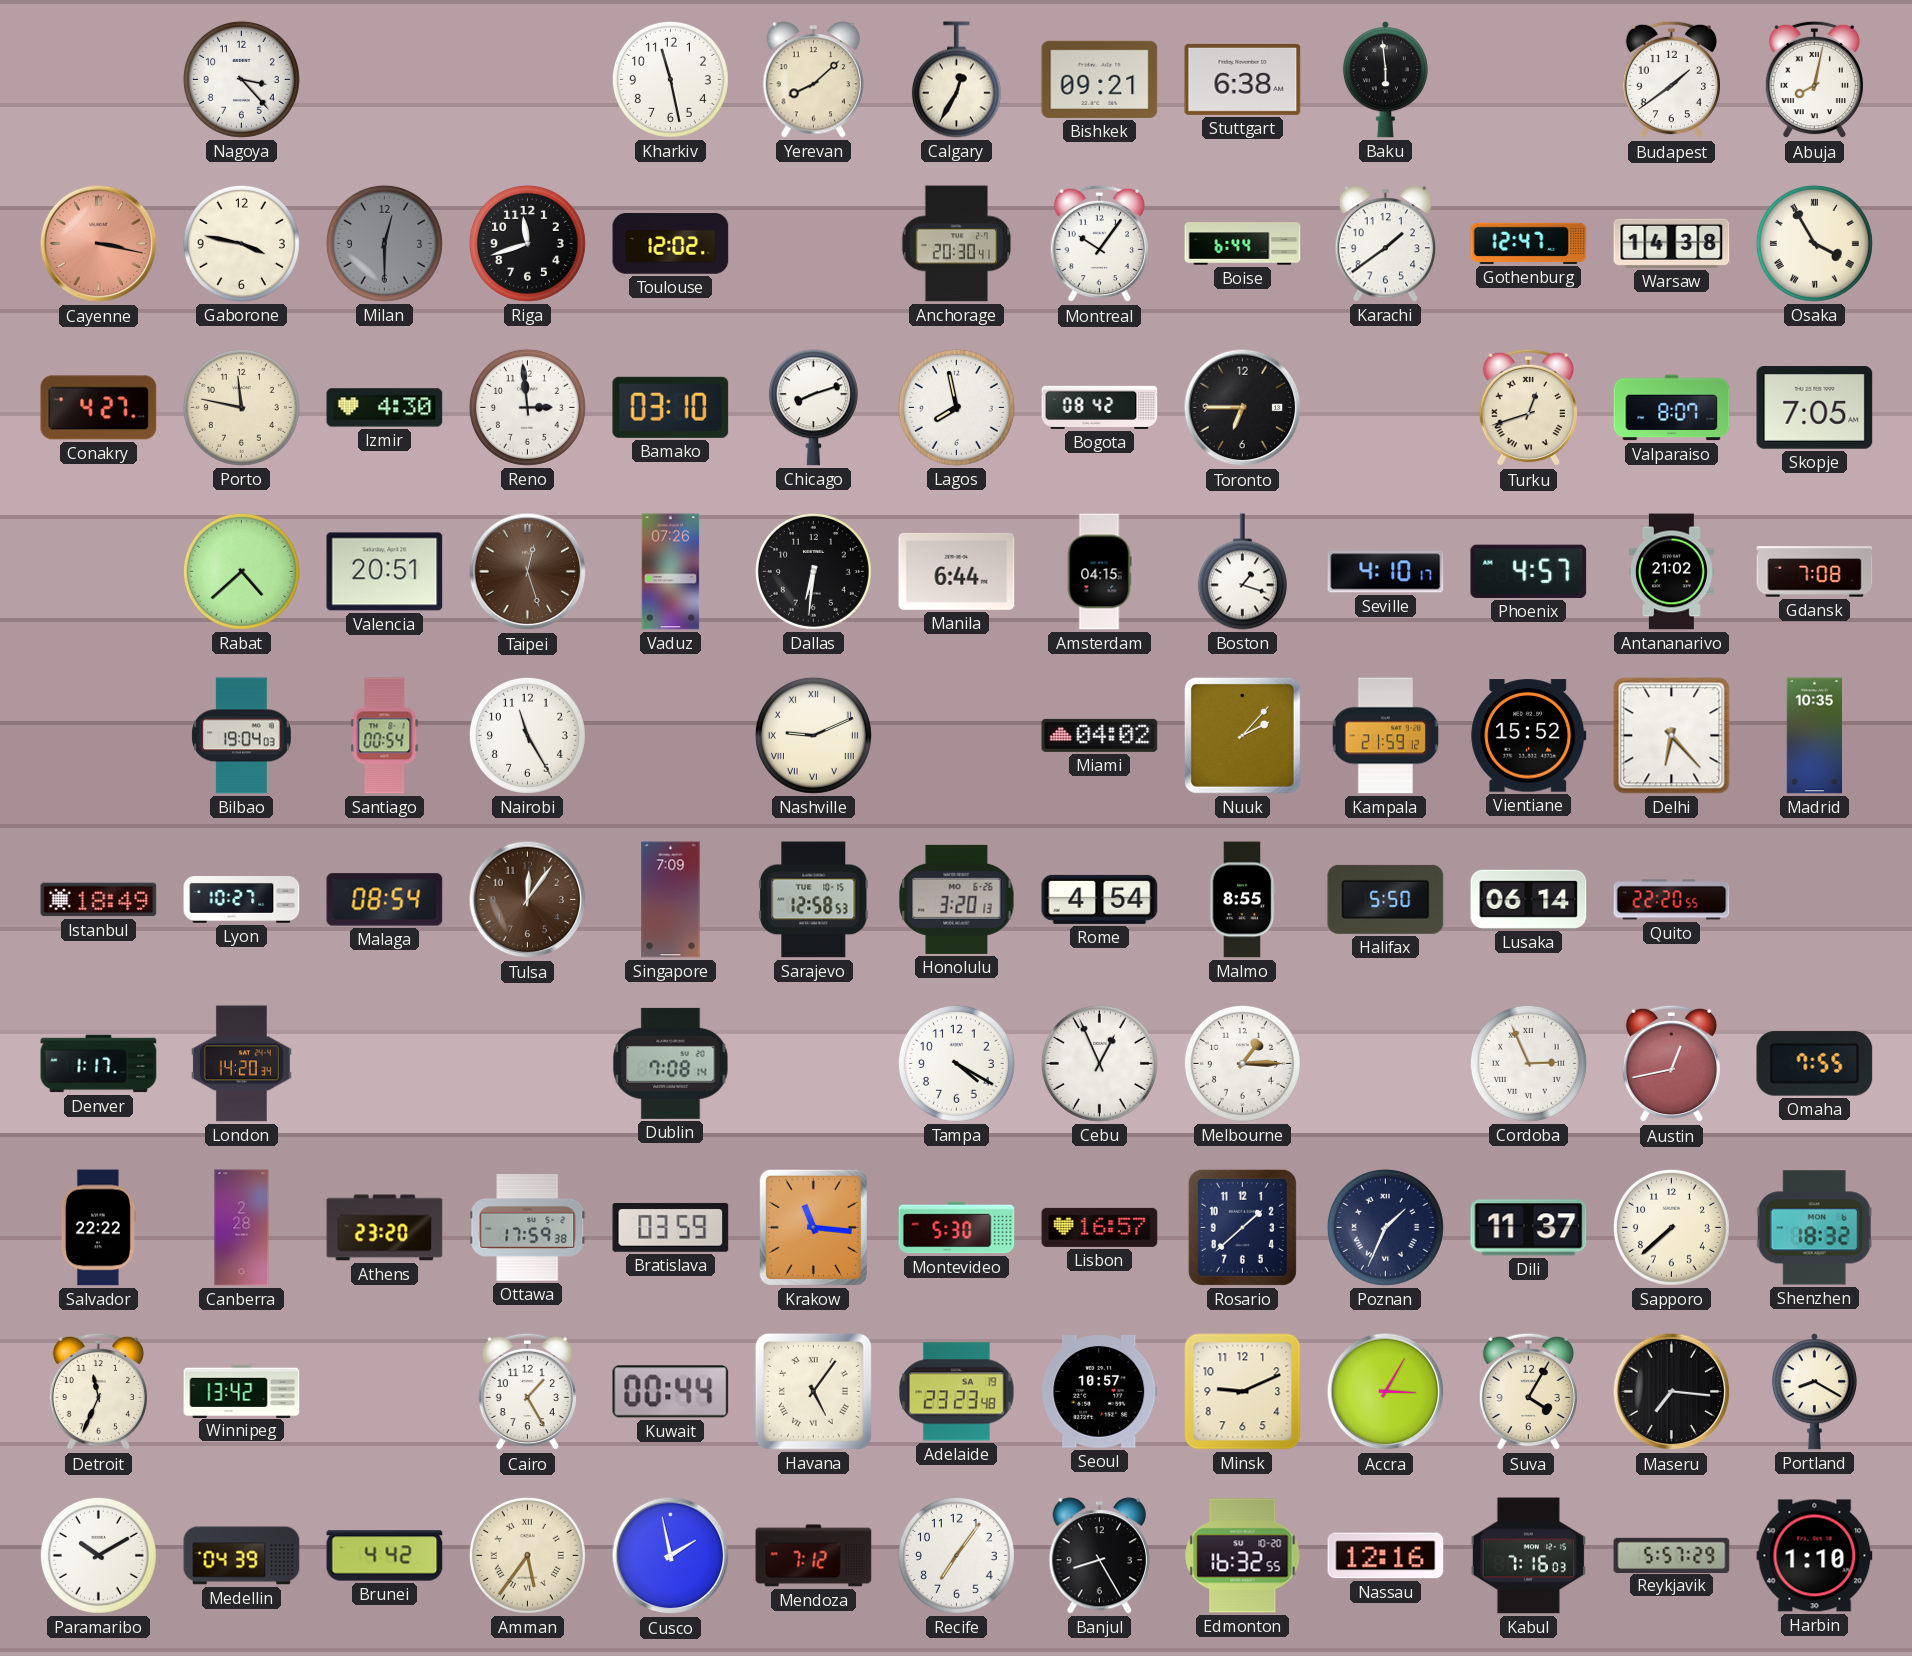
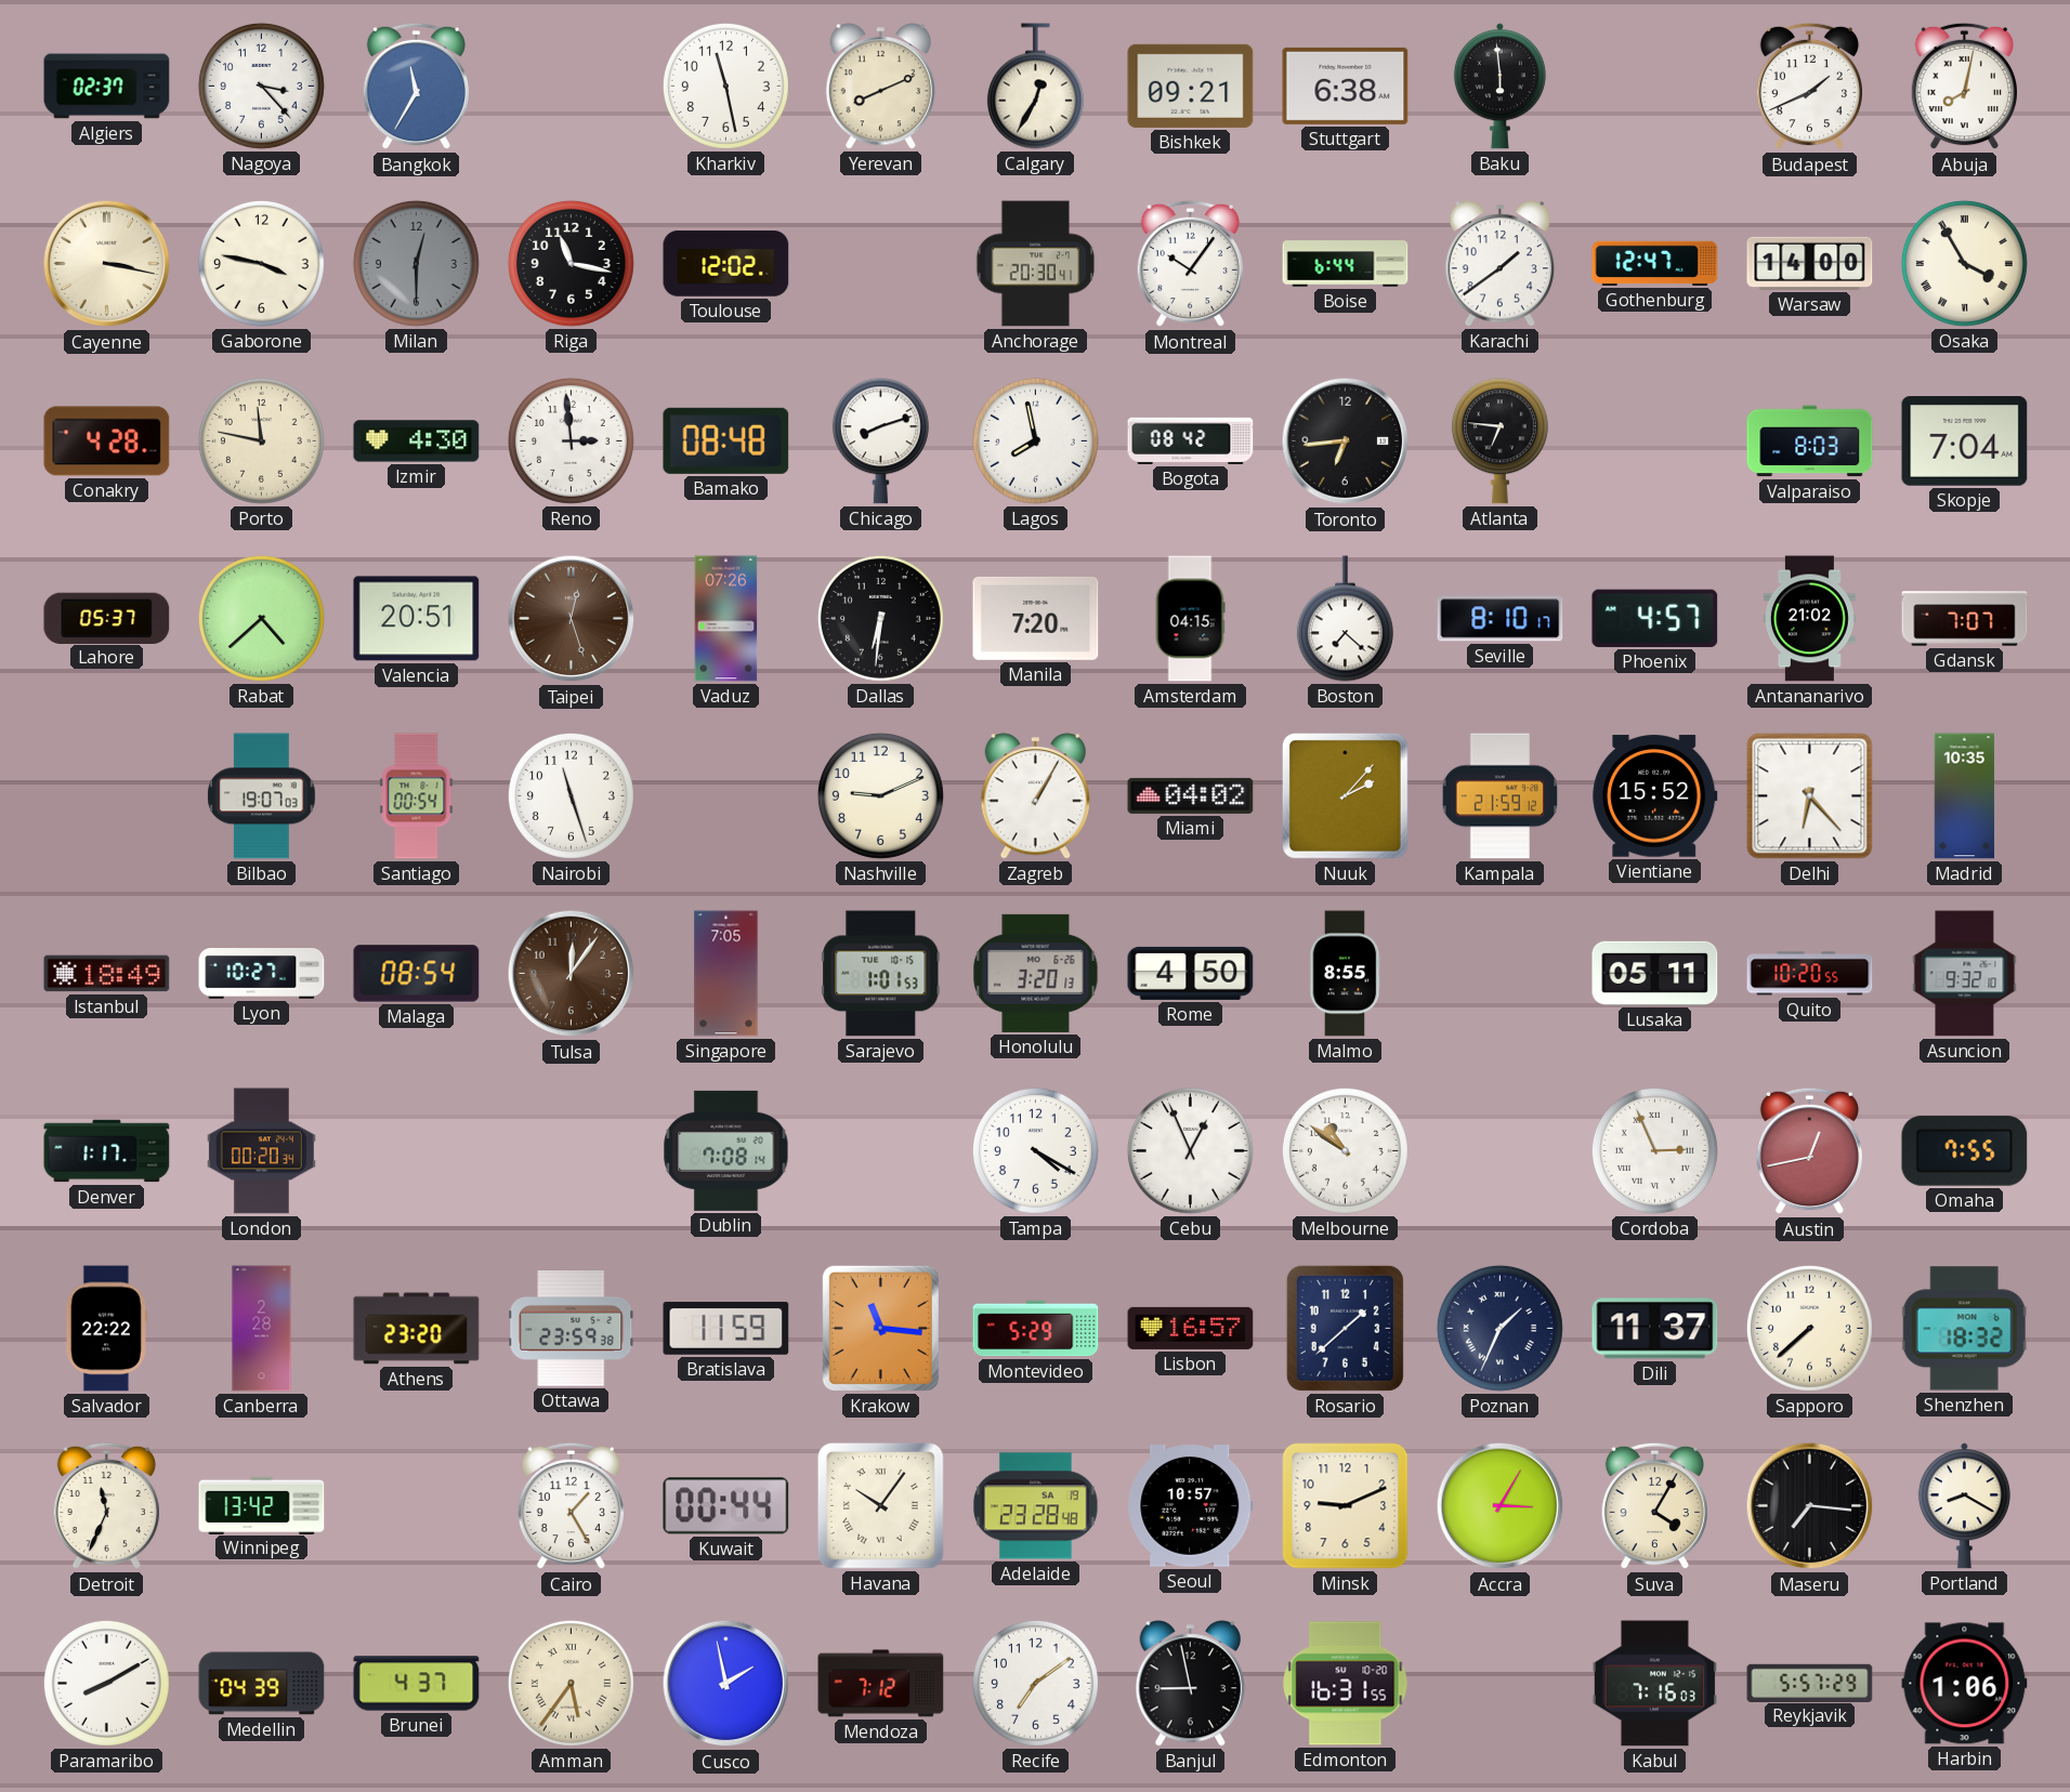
Algiers: none -> 02:37
Bangkok: none -> 11:35
Yerevan: 8:08 -> 8:11
Budapest: 1:39 -> 1:41
Cayenne dial: salmon -> cream
Riga: 11:42 -> 11:17
Warsaw: 14:38 -> 14:00
Conakry: 4:27 -> 4:28
Bamako: 03:10 -> 08:48
Toronto: 6:45 -> 6:44
Atlanta: none -> 6:46
Turku: 12:42 -> none
Valparaiso: 8:07 -> 8:03
Skopje: 7:05 -> 7:04
Lahore: none -> 05:37
Manila: 6:44 -> 7:20
Boston: 1:18 -> 7:22
Seville: 4:10 -> 8:10
Gdansk: 7:08 -> 7:07
Bilbao: 19:04 -> 19:07
Nairobi: 11:25 -> 11:27
Nashville numerals: Roman -> Arabic
Zagreb: none -> 1:05
Singapore: 7:09 -> 7:05
Sarajevo: 12:58 -> 1:01
Rome: 4:54 -> 4:50
Halifax: 5:50 -> none
Lusaka: 06:14 -> 05:11
Quito: 22:20 -> 10:20
Asuncion: none -> 9:32
London: 14:20 -> 00:20
Melbourne: 1:15 -> 10:51
Ottawa: 17:59 -> 23:59
Bratislava: 03:59 -> 11:59
Montevideo: 5:30 -> 5:29
Havana: 5:06 -> 10:06
Adelaide: 23:23 -> 23:28
Paramaribo: 10:10 -> 8:10
Brunei: 4:42 -> 4:37
Recife: 7:06 -> 7:09
Banjul: 8:25 -> 8:58
Edmonton: 16:32 -> 16:31
Nassau: 12:16 -> none
Harbin: 1:10 -> 1:06
